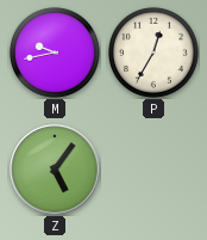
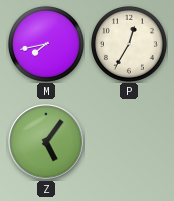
M: 9:43 -> 7:43
